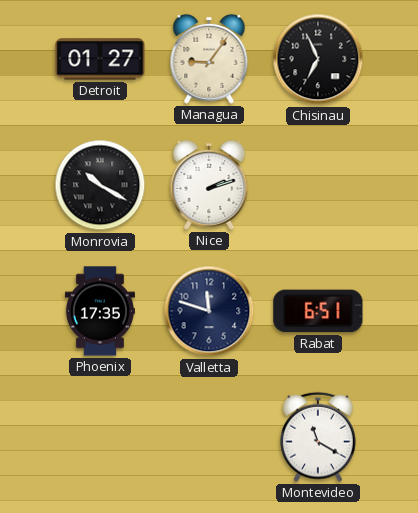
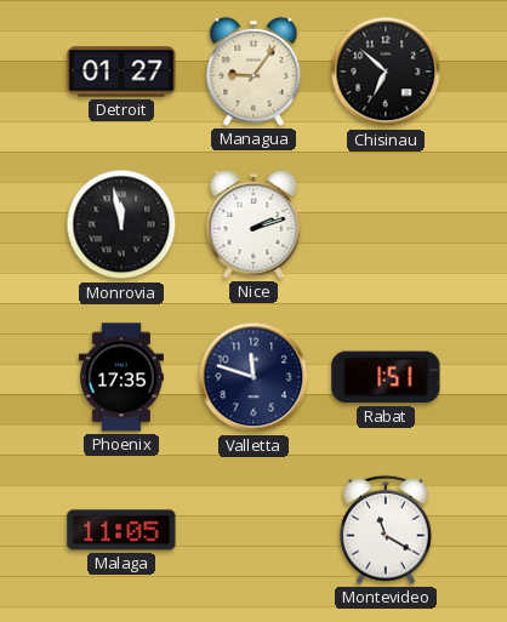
Chisinau: 6:56 -> 6:52
Monrovia: 10:20 -> 11:58
Rabat: 6:51 -> 1:51
Malaga: none -> 11:05
